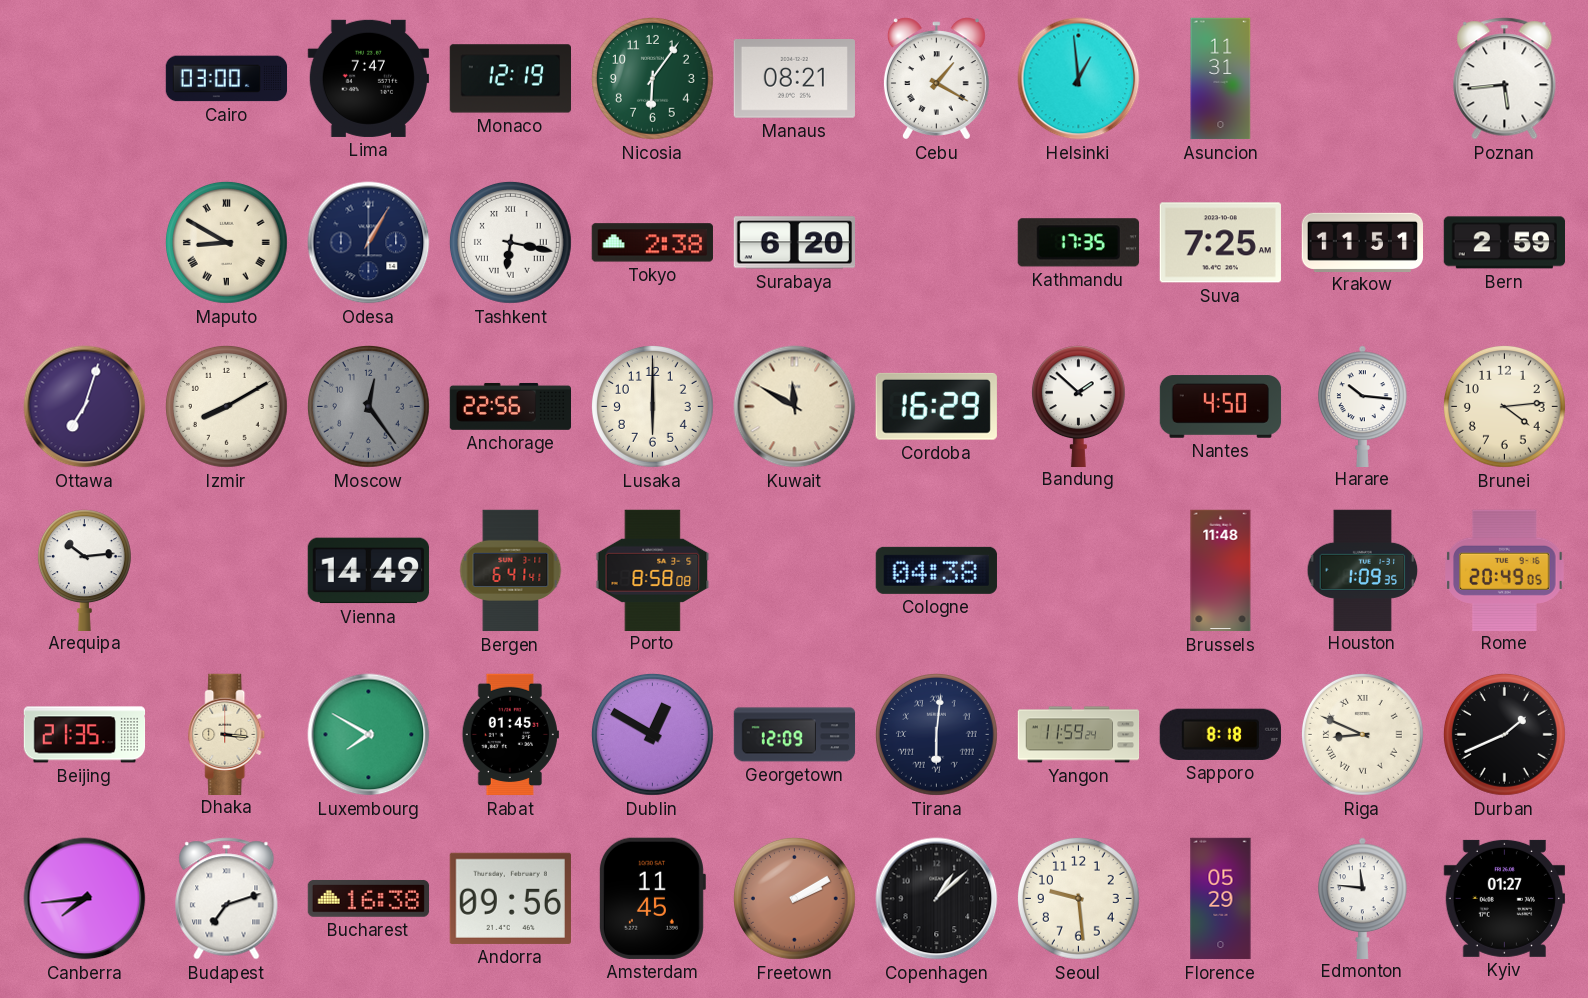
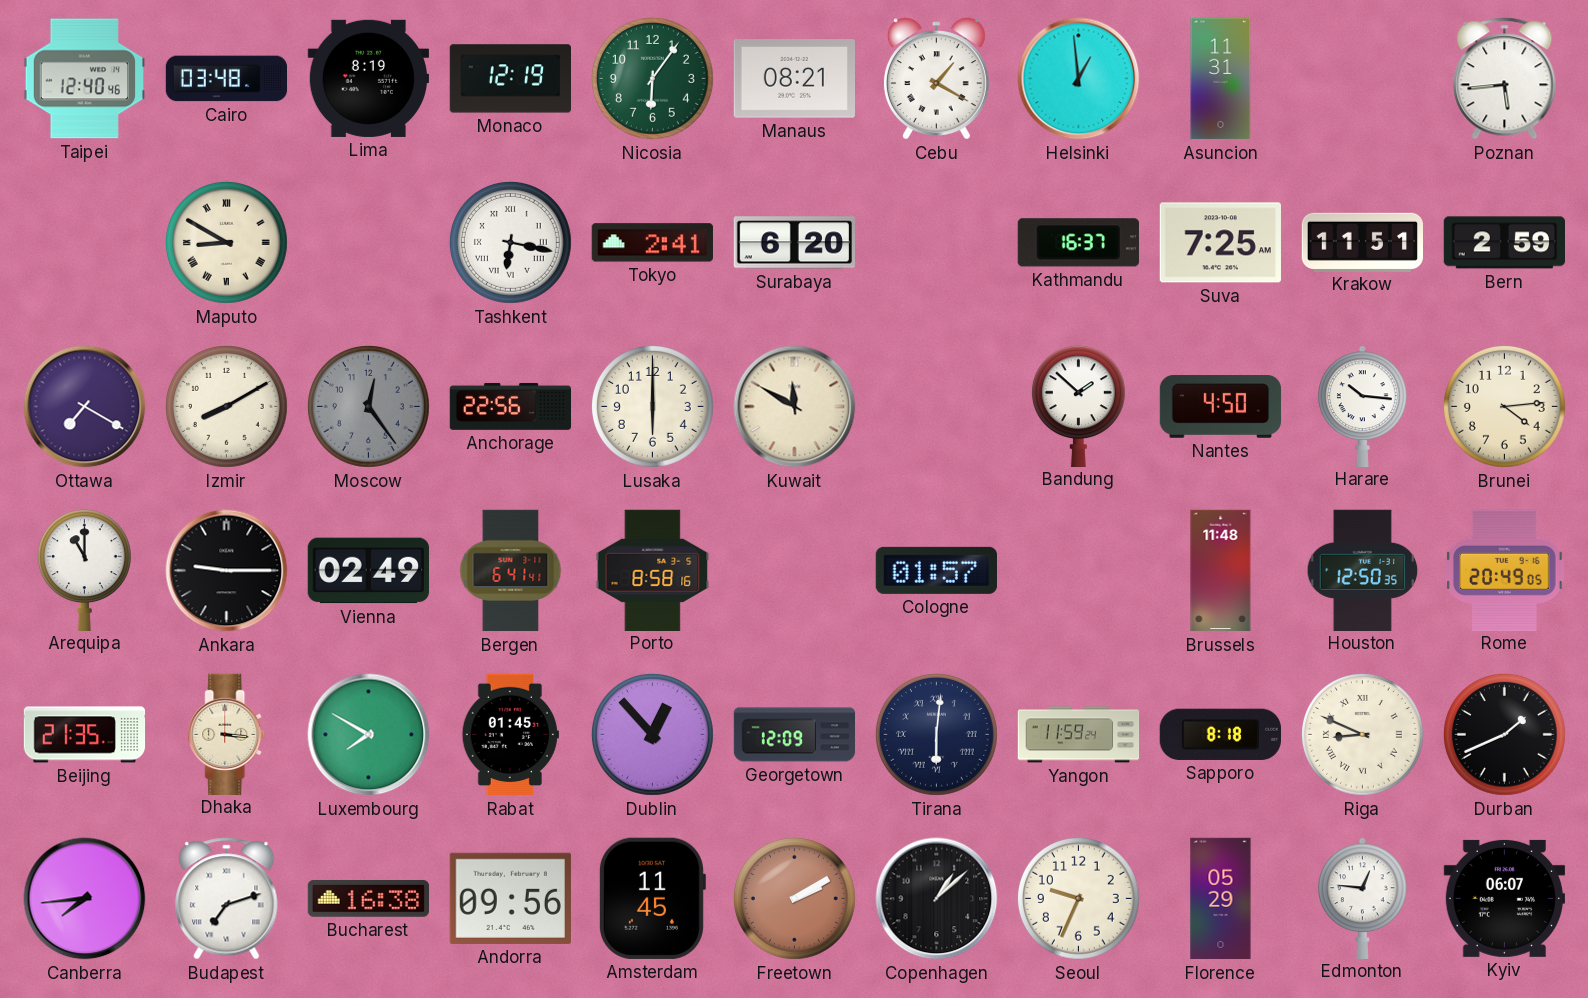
Taipei: none -> 12:40
Cairo: 03:00 -> 03:48
Lima: 7:47 -> 8:19
Odesa: 1:05 -> none
Tokyo: 2:38 -> 2:41
Kathmandu: 17:35 -> 16:37
Ottawa: 7:03 -> 7:20
Cordoba: 16:29 -> none
Arequipa: 10:14 -> 11:00
Ankara: none -> 9:15
Vienna: 14:49 -> 02:49
Porto: 8:58:08 -> 8:58:16
Cologne: 04:38 -> 01:57
Houston: 1:09 -> 12:50
Dublin: 12:50 -> 12:53
Seoul: 9:29 -> 9:34
Edmonton: 11:46 -> 12:46
Kyiv: 01:27 -> 06:07
